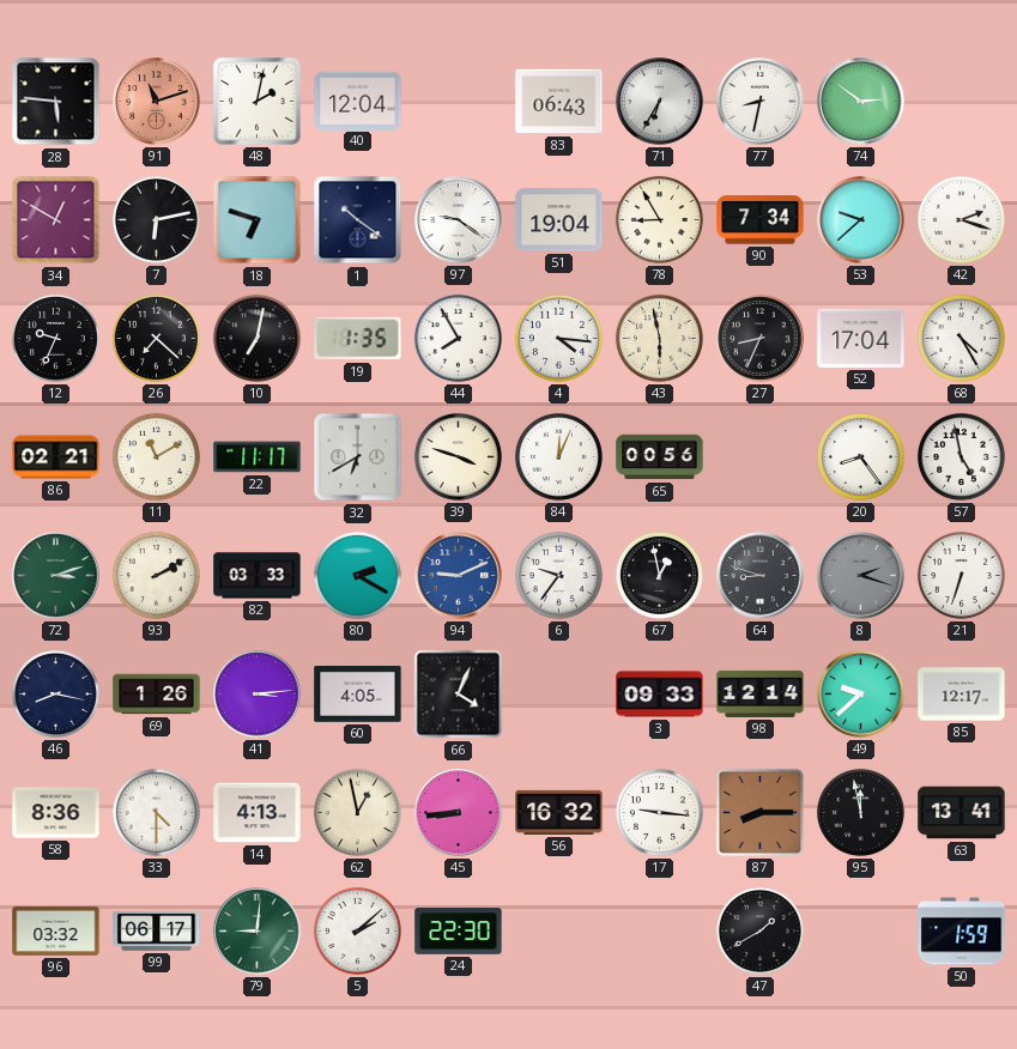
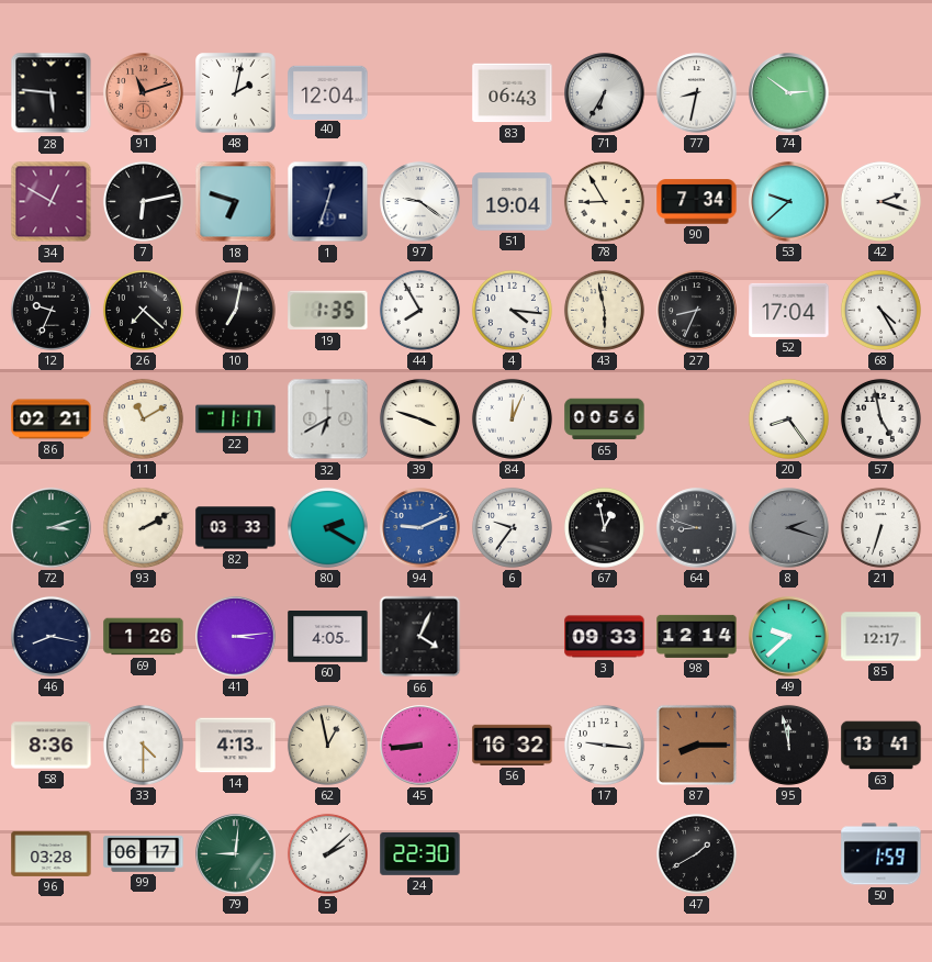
1: 10:21 -> 12:33
96: 03:32 -> 03:28
